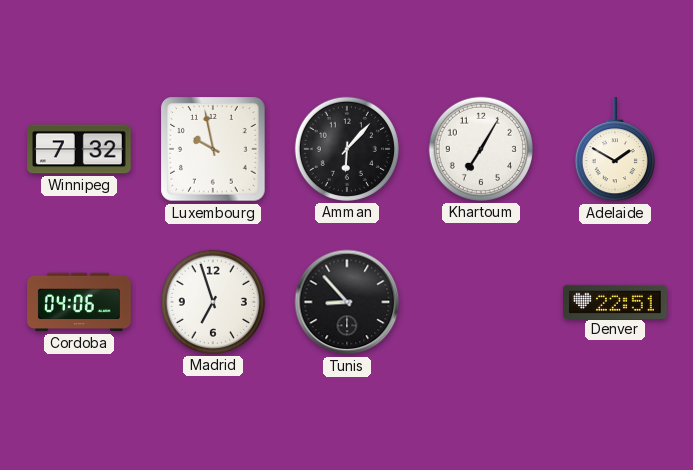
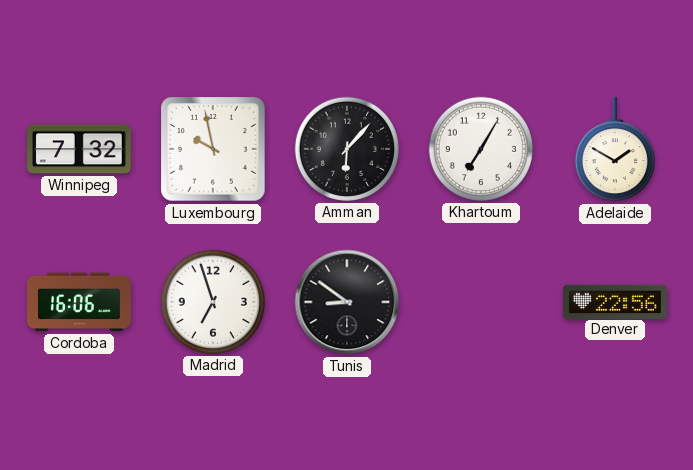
Cordoba: 04:06 -> 16:06
Tunis: 8:53 -> 8:51
Denver: 22:51 -> 22:56
